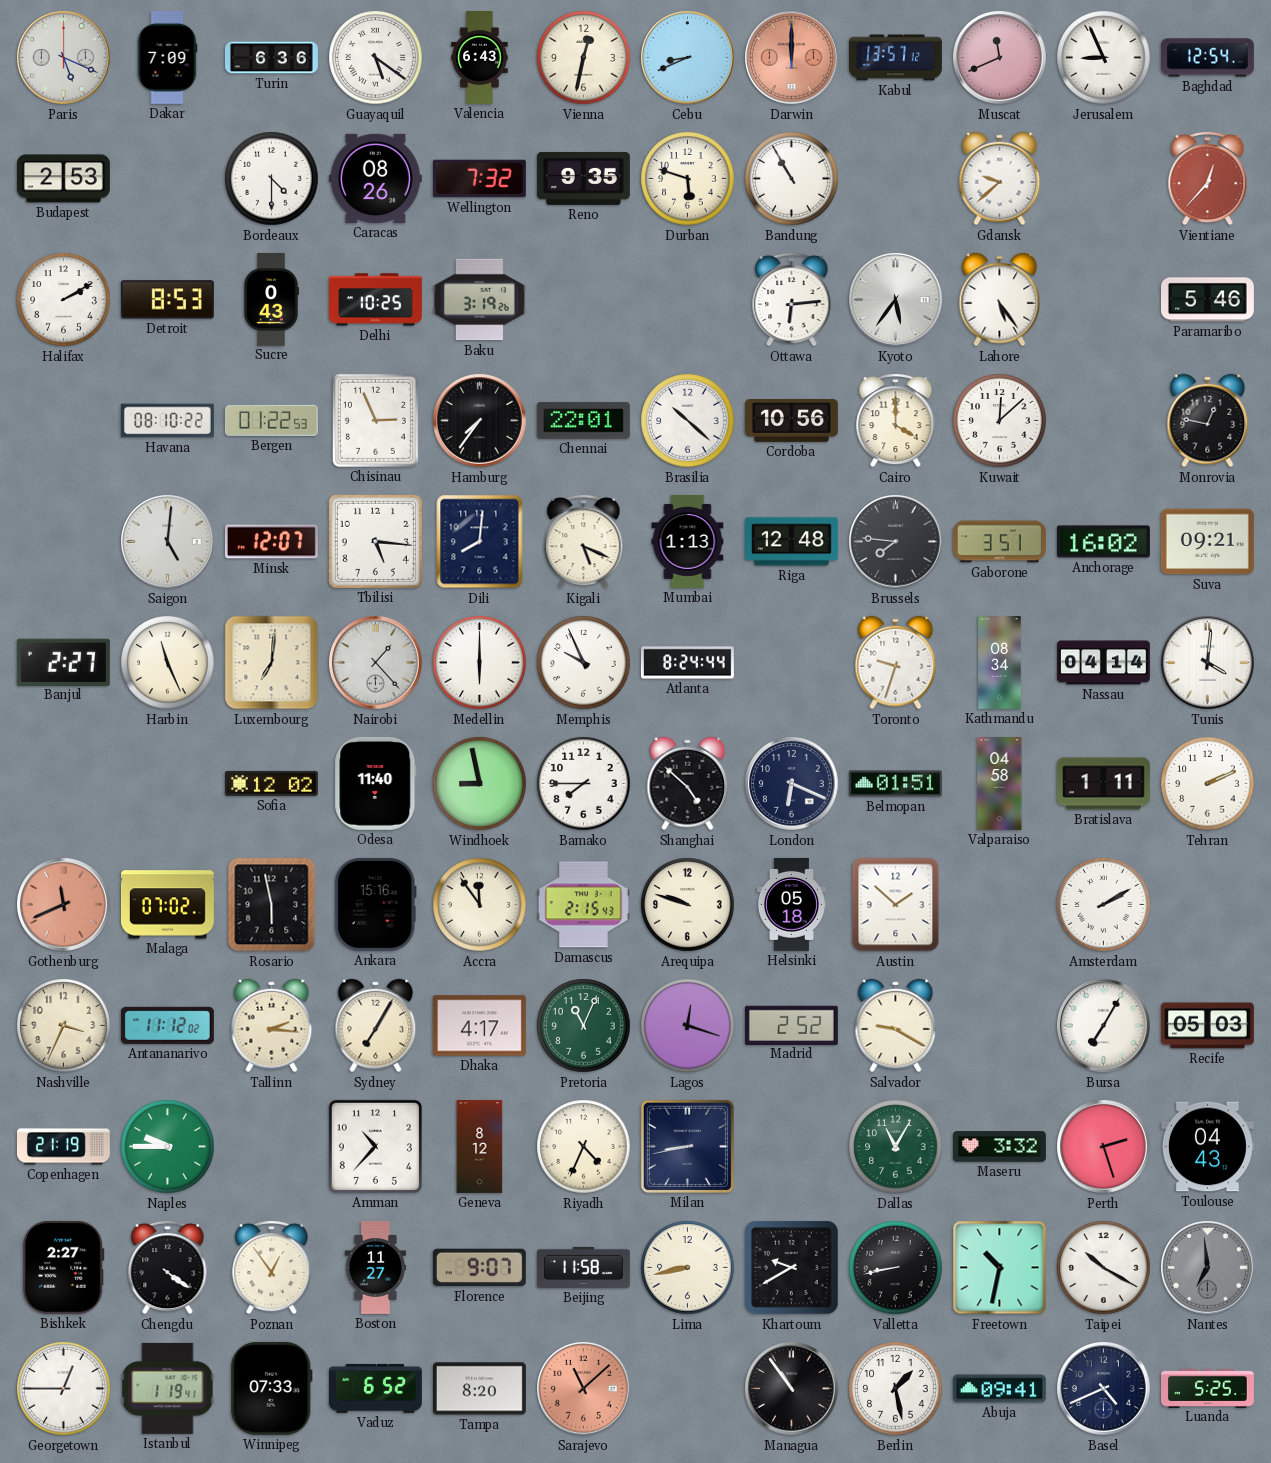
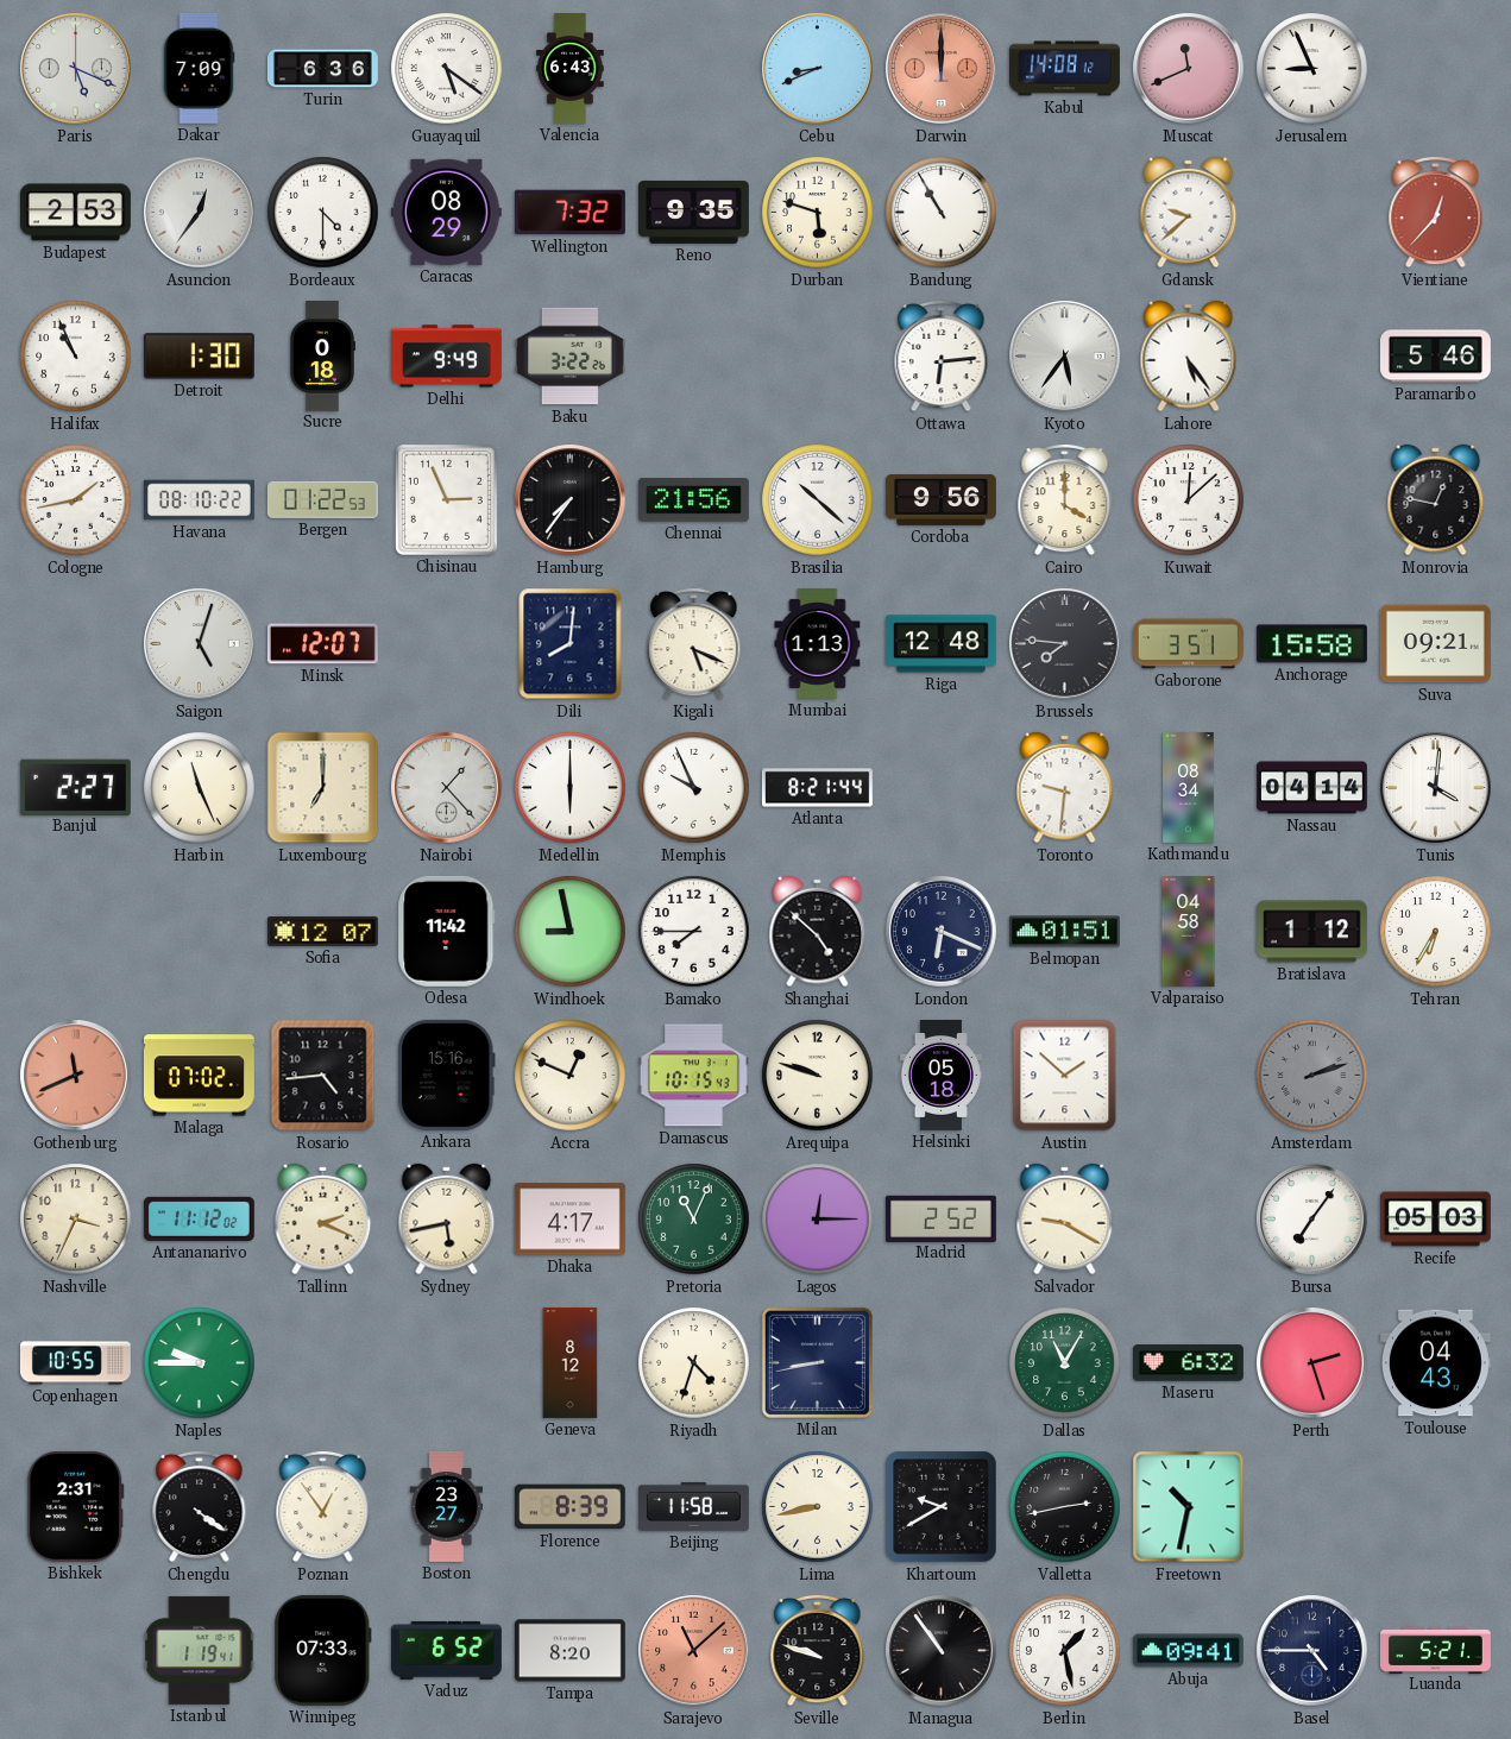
Vienna: 12:32 -> none
Kabul: 13:57 -> 14:08
Baghdad: 12:54 -> none
Asuncion: none -> 12:36
Caracas: 08:26 -> 08:29
Halifax: 2:10 -> 10:56
Detroit: 8:53 -> 1:30
Sucre: 0:43 -> 0:18
Delhi: 10:25 -> 9:49
Baku: 3:19 -> 3:22
Cologne: none -> 1:43
Chennai: 22:01 -> 21:56
Cordoba: 10:56 -> 9:56
Saigon: 5:01 -> 5:03
Tbilisi: 5:16 -> none
Anchorage: 16:02 -> 15:58
Luxembourg: 7:01 -> 7:00
Atlanta: 8:24 -> 8:21
Toronto: 9:33 -> 9:31
Sofia: 12:02 -> 12:07
Odesa: 11:40 -> 11:42
Bratislava: 1:11 -> 1:12
Tehran: 2:11 -> 6:35
Rosario: 5:58 -> 4:44
Accra: 11:54 -> 12:49
Damascus: 2:15 -> 10:15
Amsterdam: 2:10 -> 2:12
Amsterdam dial: white -> grey
Tallinn: 2:16 -> 2:19
Sydney: 7:05 -> 5:43
Lagos: 12:18 -> 12:15
Bursa: 7:05 -> 7:06
Copenhagen: 21:19 -> 10:55
Amman: 10:37 -> none
Riyadh: 4:34 -> 4:33
Maseru: 3:32 -> 6:32
Bishkek: 2:27 -> 2:31
Boston: 11:27 -> 23:27
Florence: 9:07 -> 8:39
Valletta: 8:43 -> 2:43
Taipei: 10:20 -> none
Nantes: 6:59 -> none
Georgetown: 12:45 -> none
Seville: none -> 9:48
Basel: 4:41 -> 4:45
Luanda: 5:25 -> 5:21
